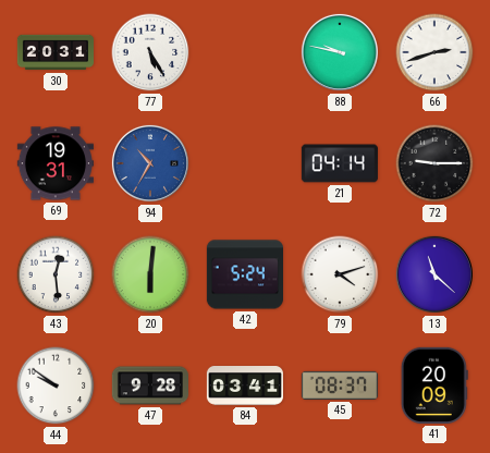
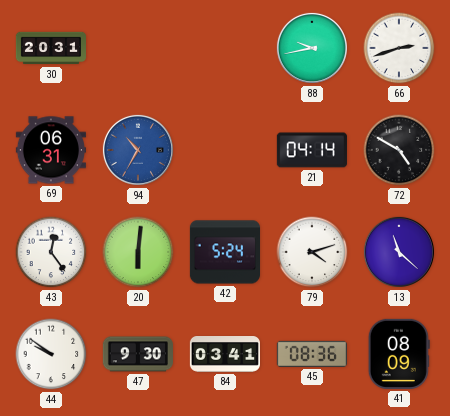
77: 5:25 -> none
88: 9:47 -> 9:43
69: 19:31 -> 06:31
72: 9:15 -> 4:50
43: 12:29 -> 12:24
47: 9:28 -> 9:30
45: 08:37 -> 08:36
41: 20:09 -> 08:09
